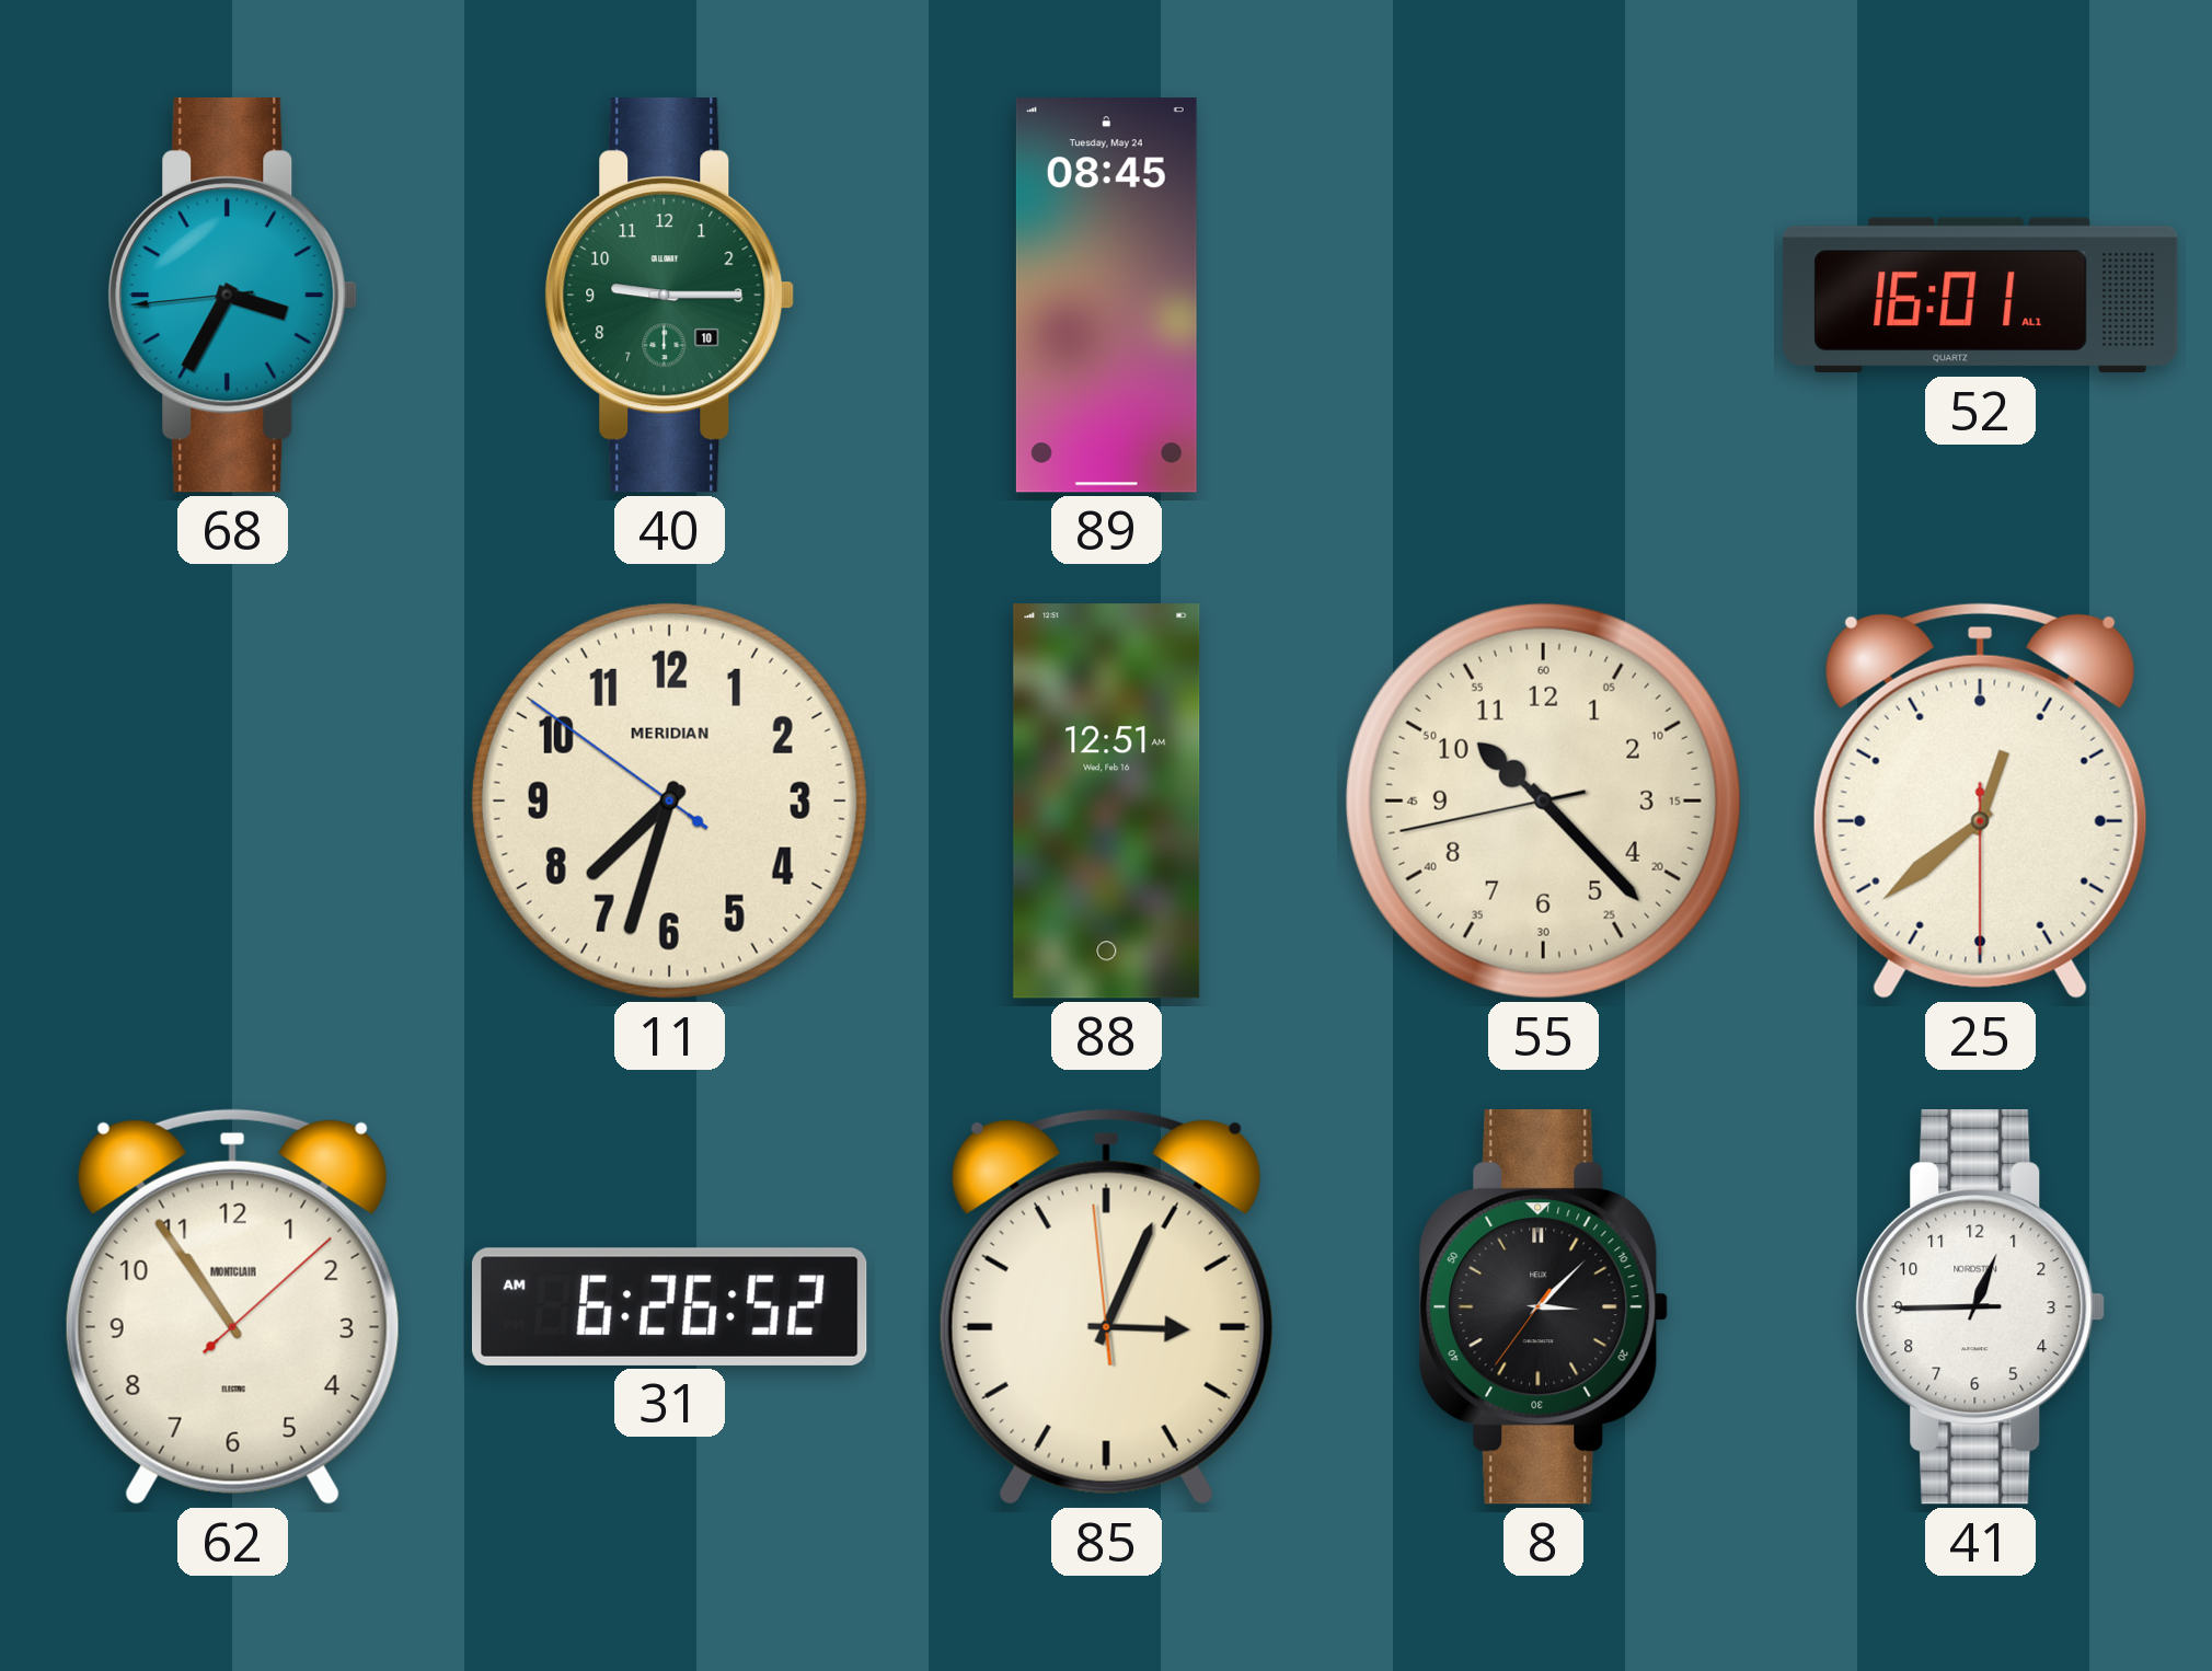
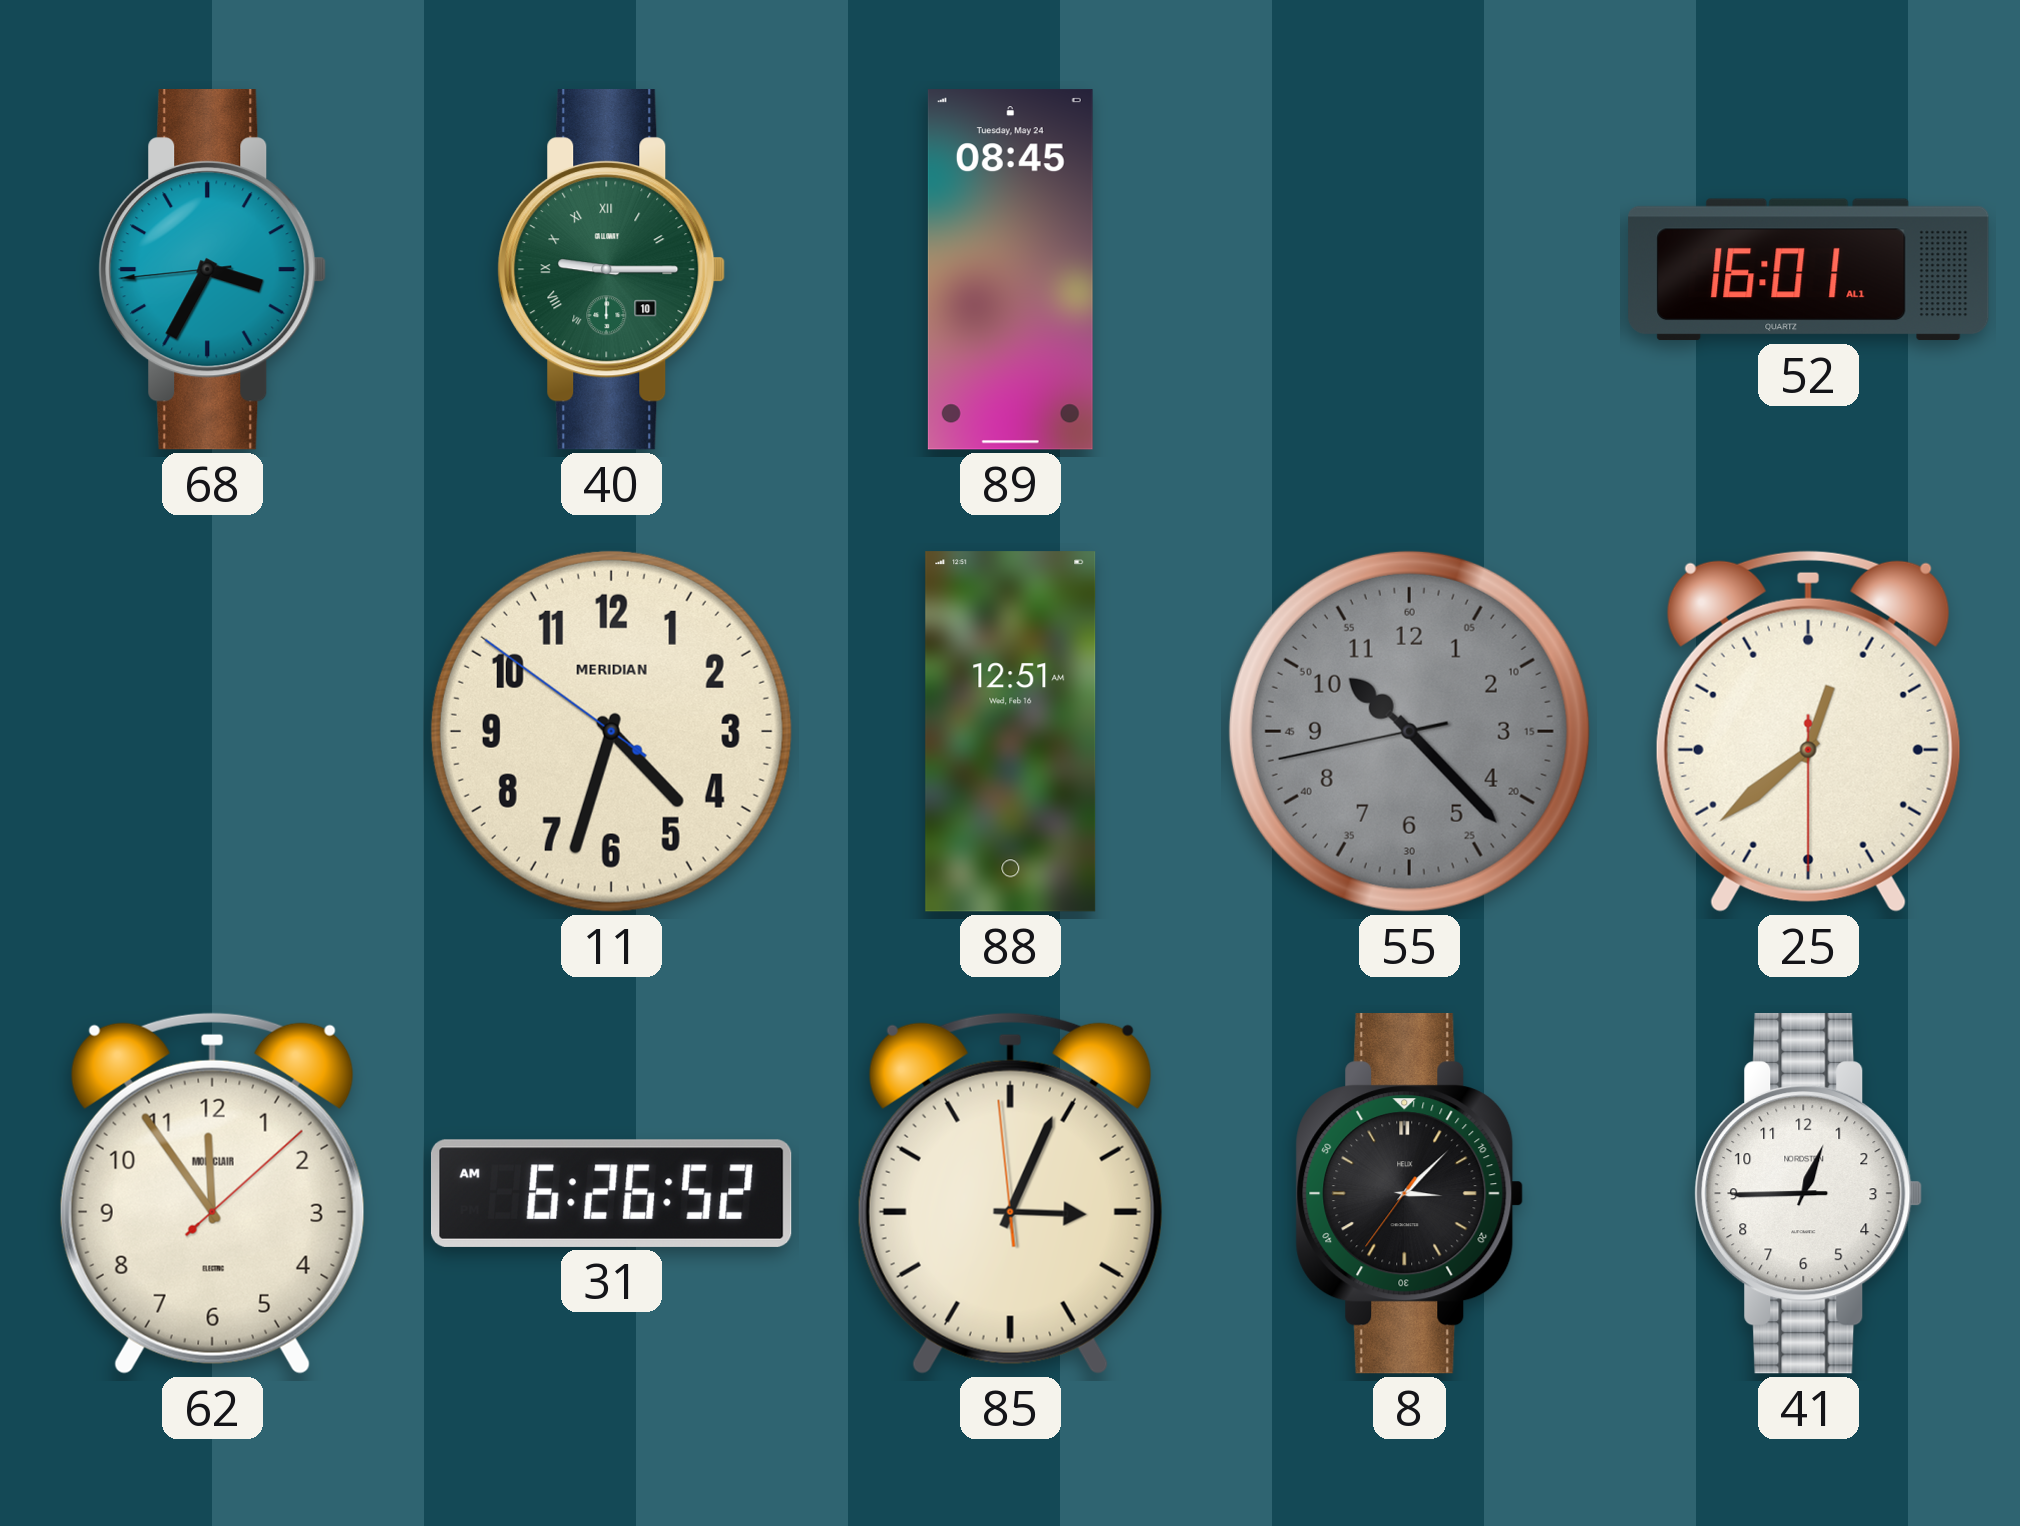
40 numerals: Arabic -> Roman
11: 7:32 -> 4:32
55 dial: cream -> grey
62: 10:54 -> 11:54
